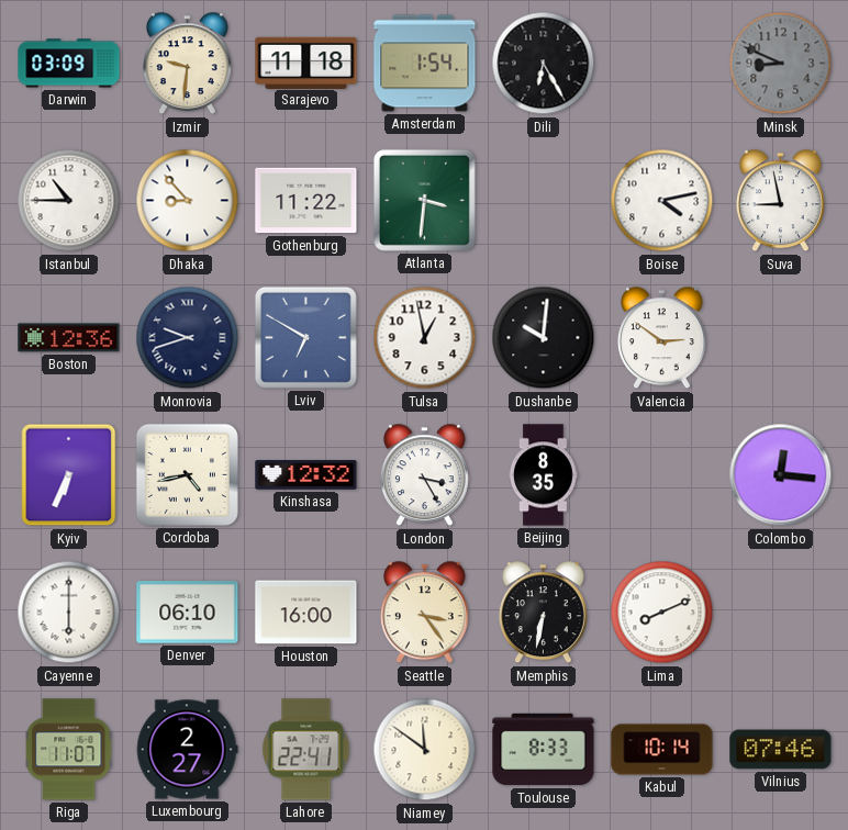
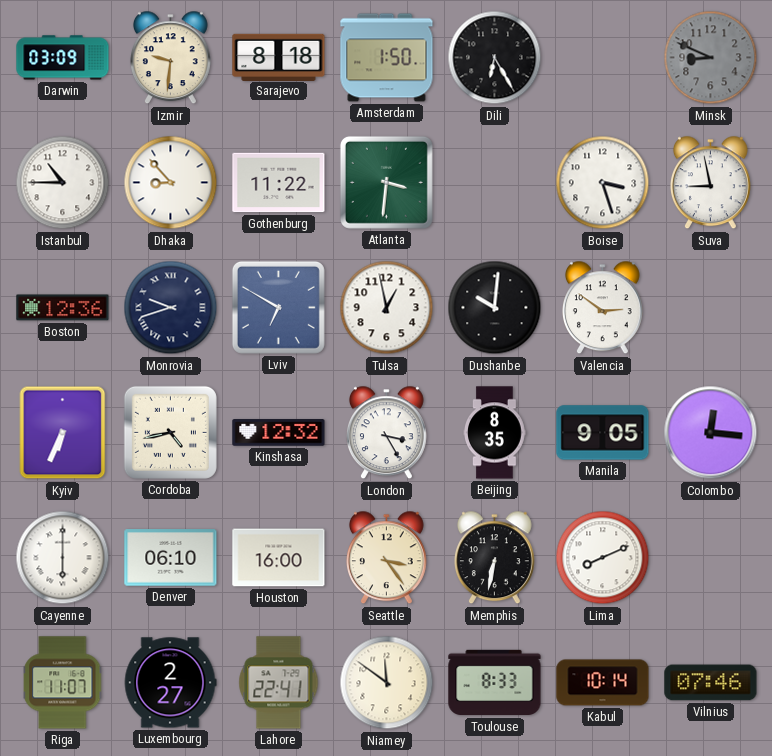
Sarajevo: 11:18 -> 8:18
Amsterdam: 1:54 -> 1:50
Boise: 4:13 -> 3:27
Manila: none -> 9:05
